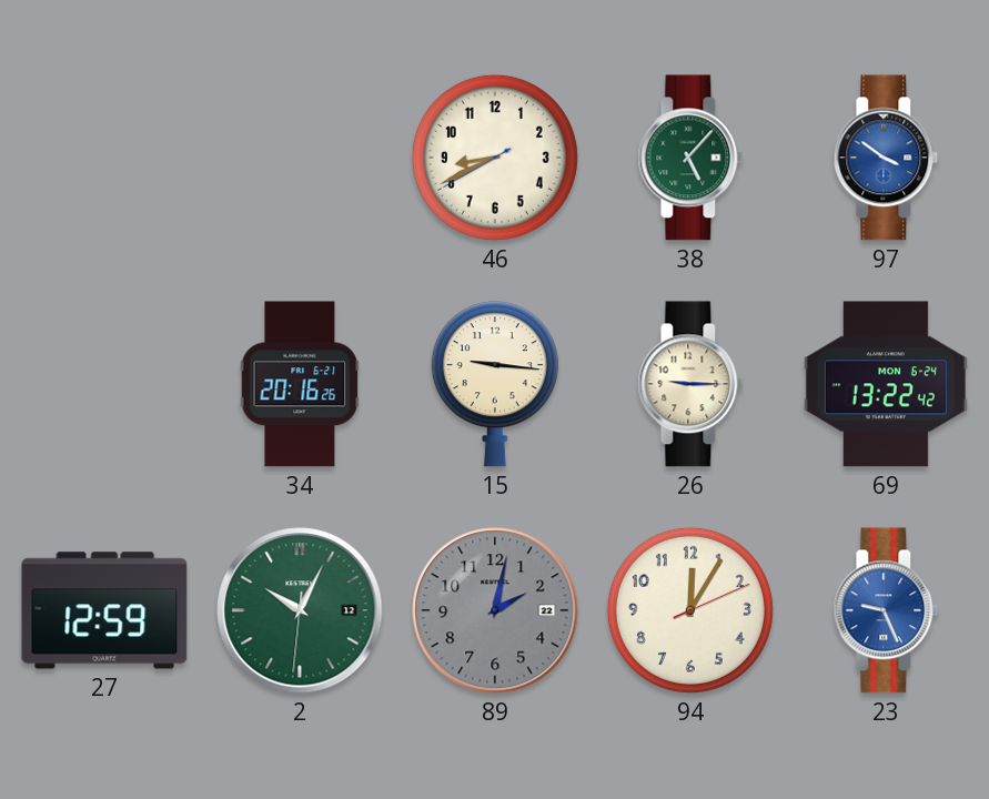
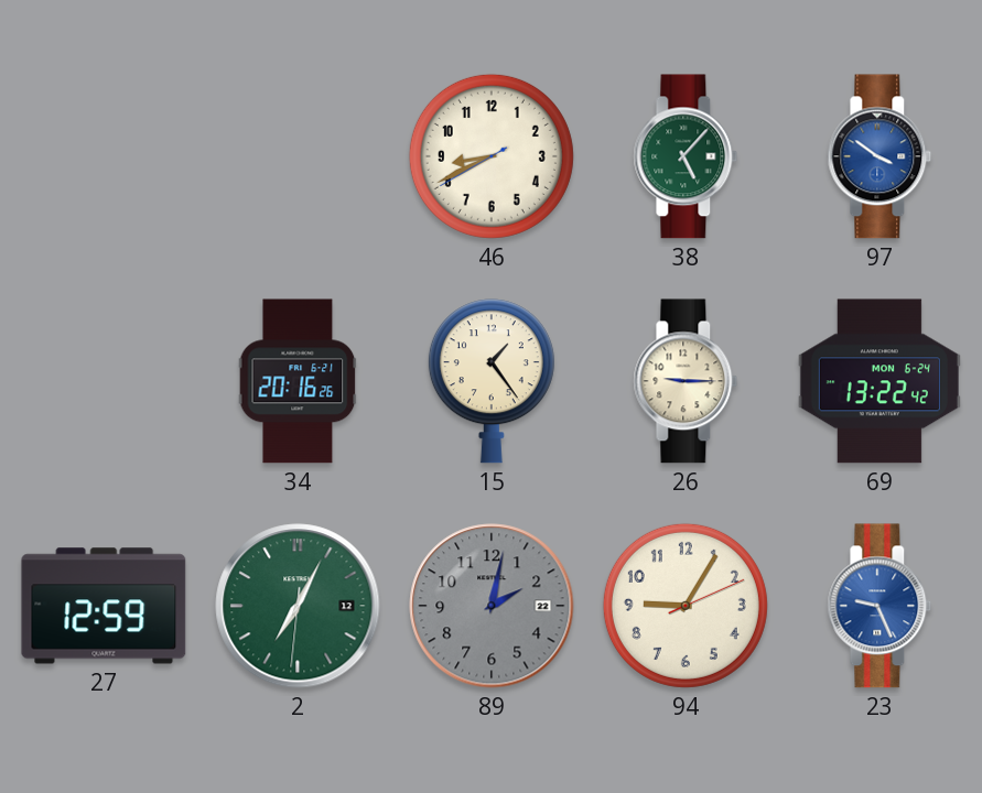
15: 9:16 -> 1:24
2: 10:04 -> 7:04
94: 12:05 -> 9:05
